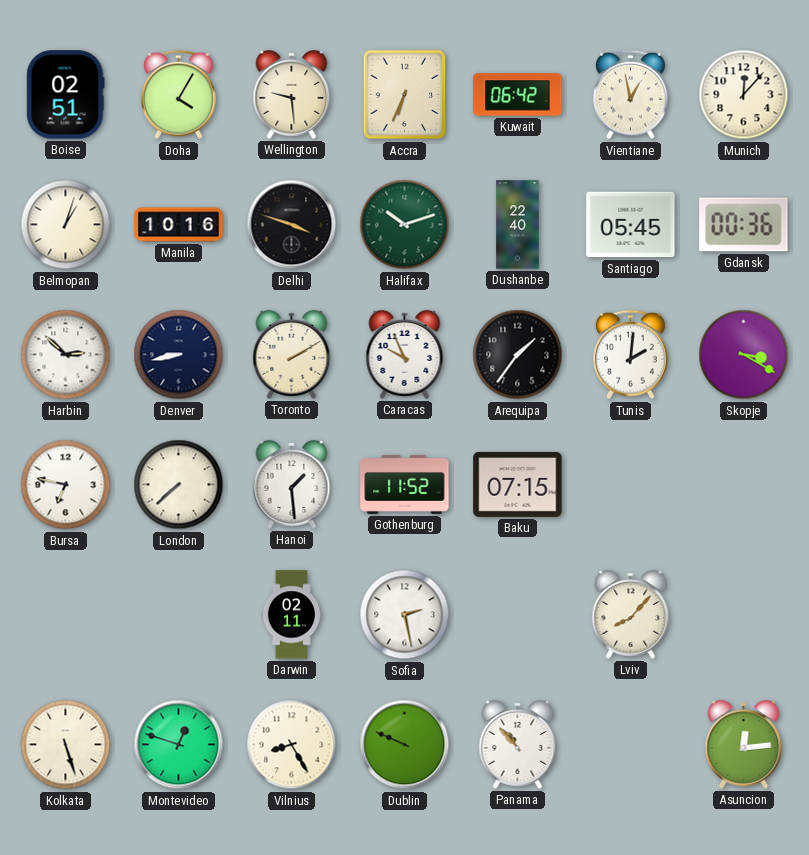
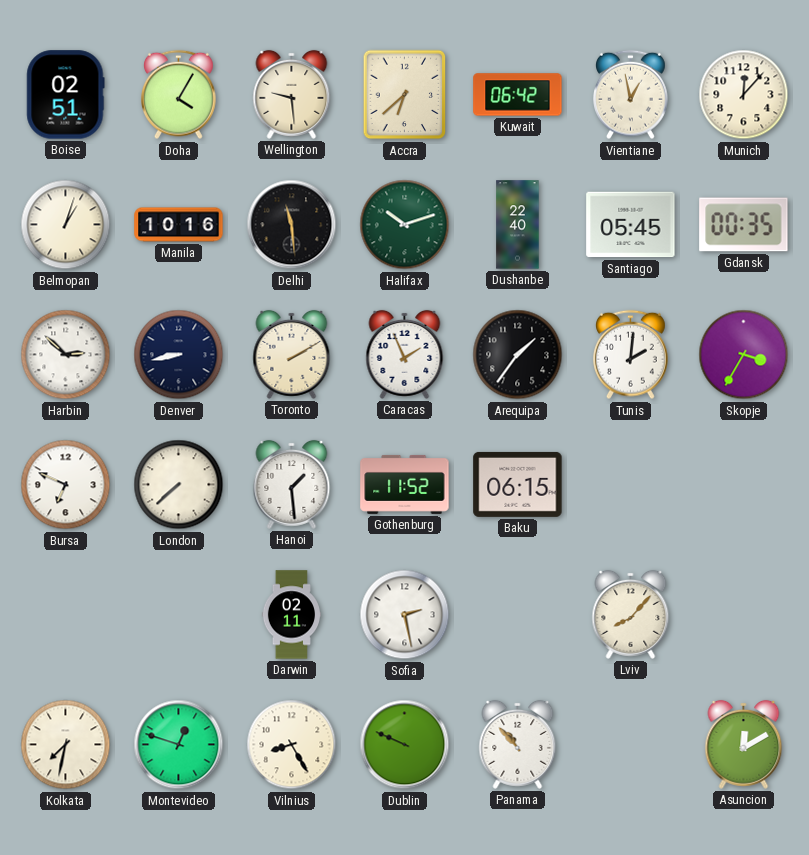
Accra: 6:34 -> 6:38
Delhi: 3:48 -> 11:29
Gdansk: 00:36 -> 00:35
Caracas: 9:56 -> 1:56
Skopje: 3:20 -> 3:35
Bursa: 6:47 -> 6:49
Baku: 07:15 -> 06:15
Kolkata: 5:27 -> 7:32
Asuncion: 12:14 -> 12:10
